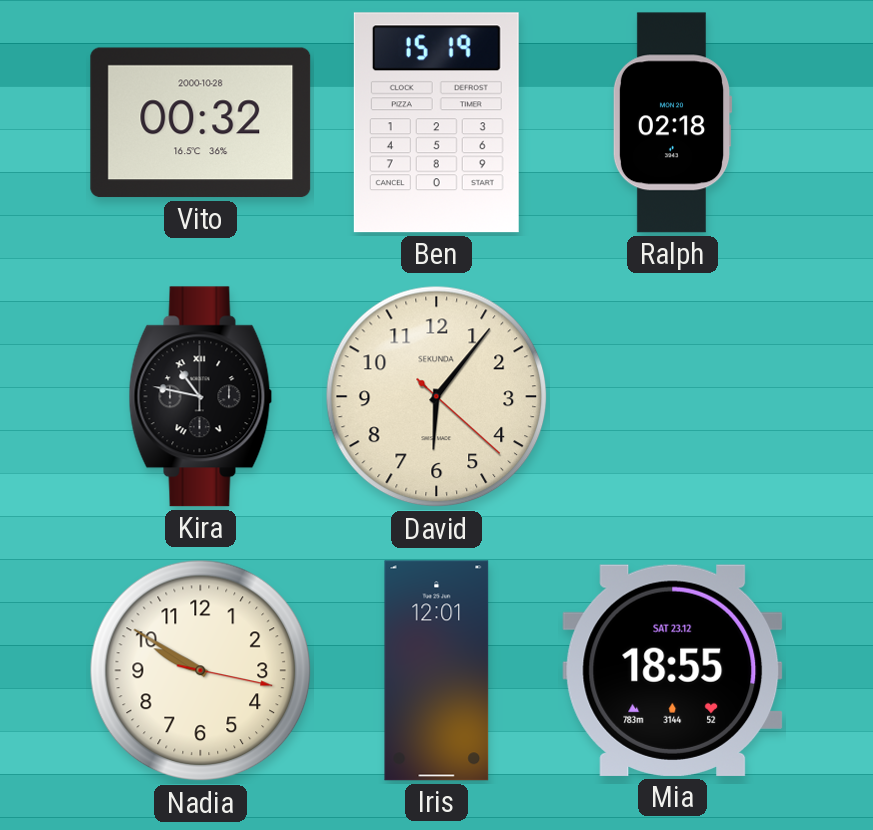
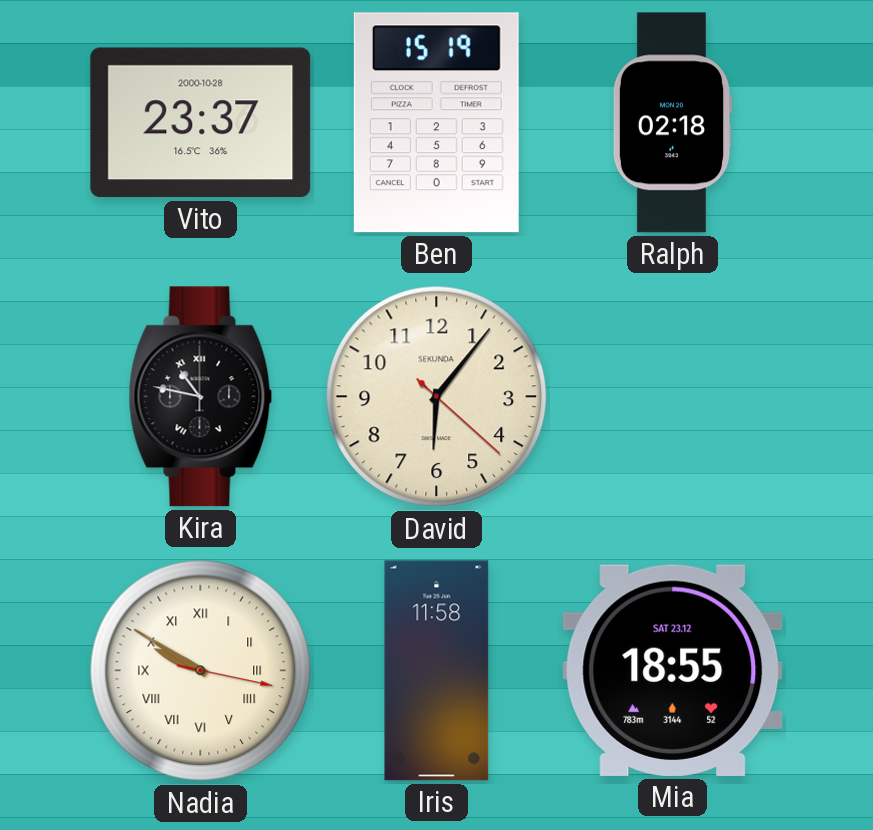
Vito: 00:32 -> 23:37
Nadia numerals: Arabic -> Roman
Iris: 12:01 -> 11:58
